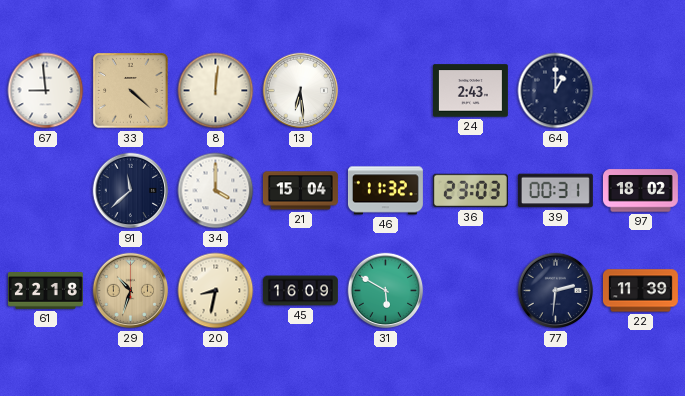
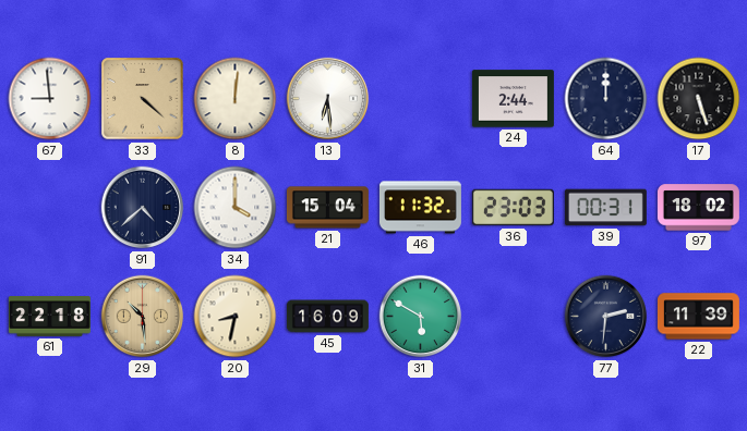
24: 2:43 -> 2:44
64: 1:00 -> 12:00
17: none -> 5:27
91: 11:38 -> 4:38
29: 10:33 -> 10:29
